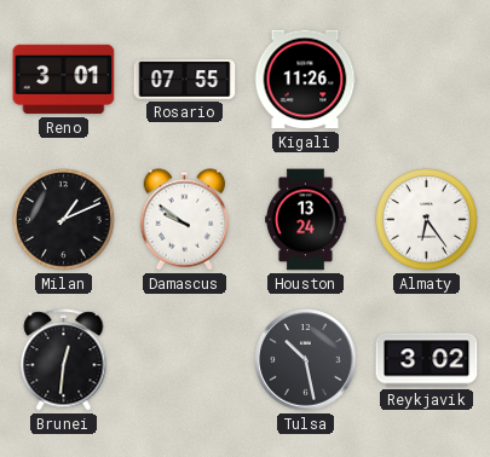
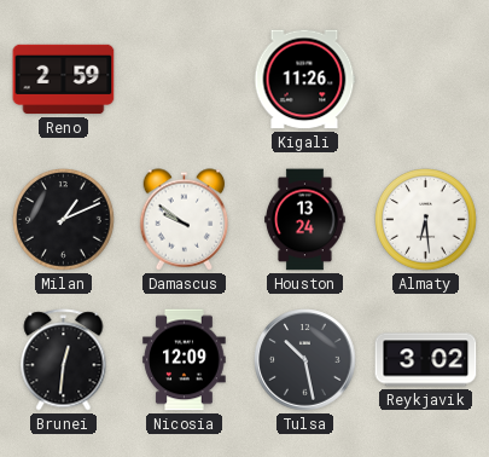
Reno: 3:01 -> 2:59
Rosario: 07:55 -> none
Almaty: 6:24 -> 6:29
Nicosia: none -> 12:09
